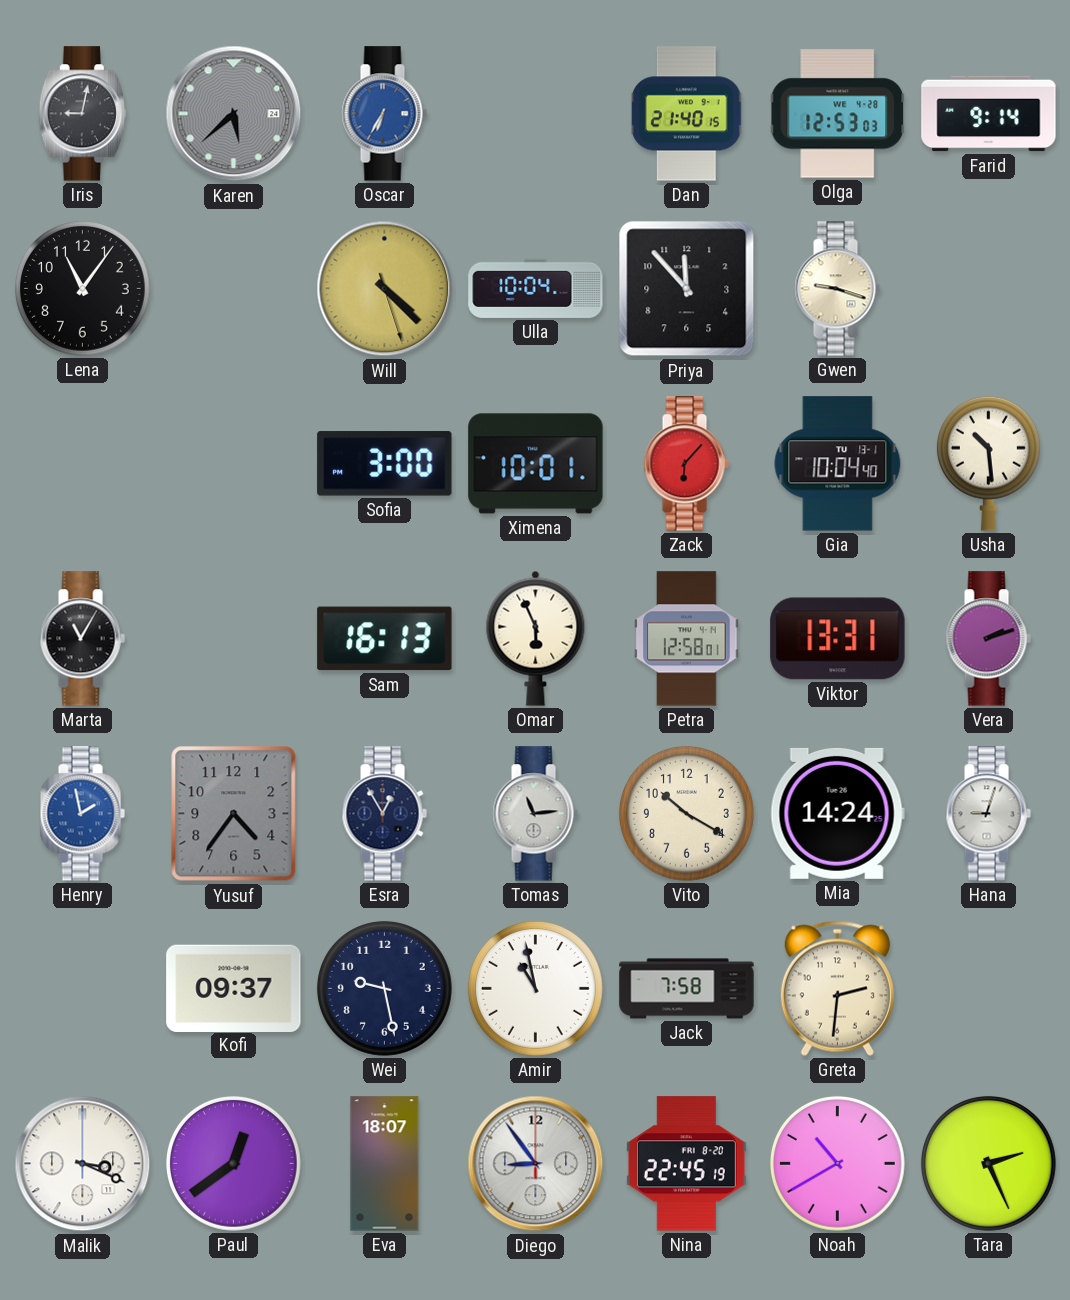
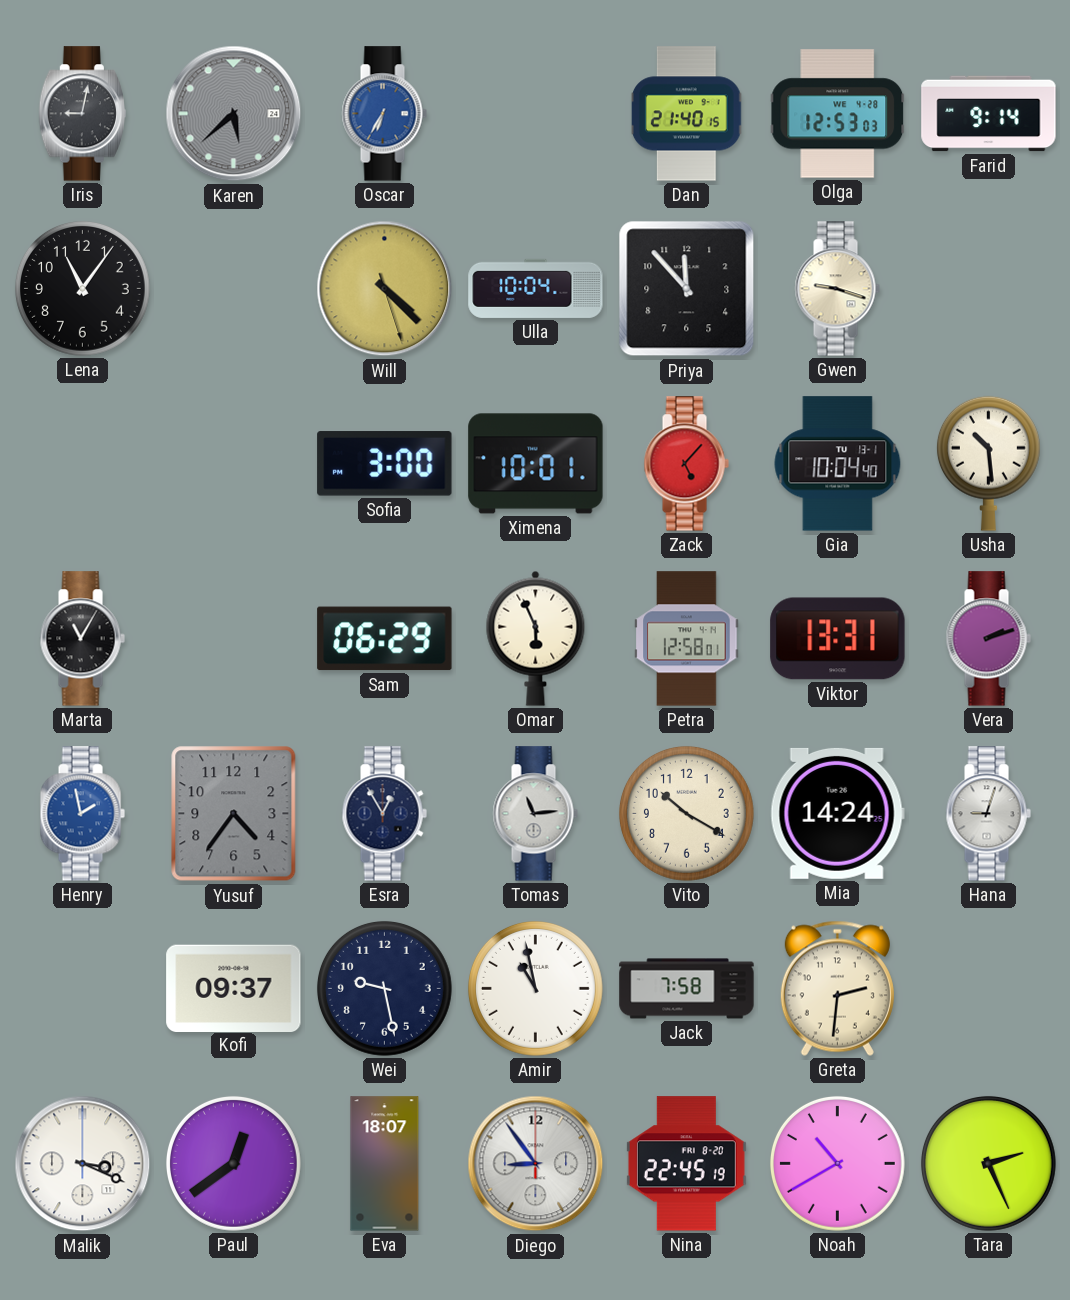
Zack: 6:07 -> 5:07
Sam: 16:13 -> 06:29
